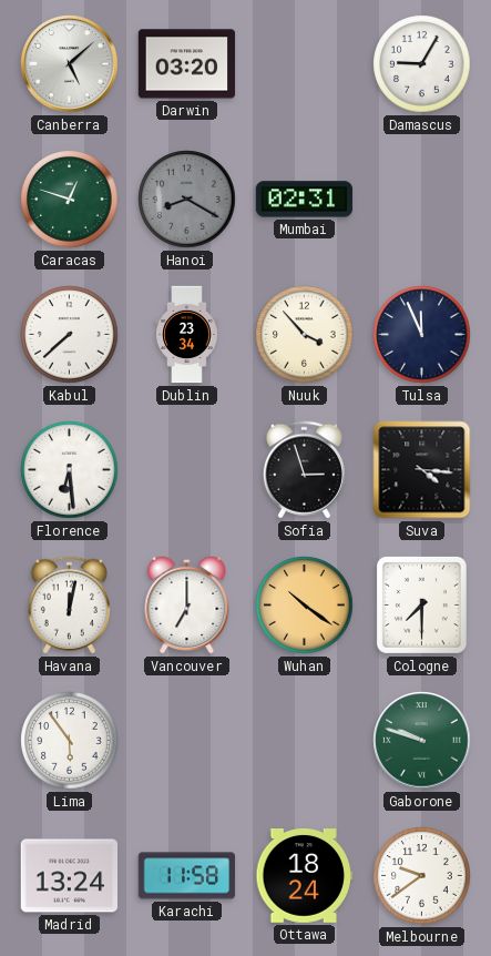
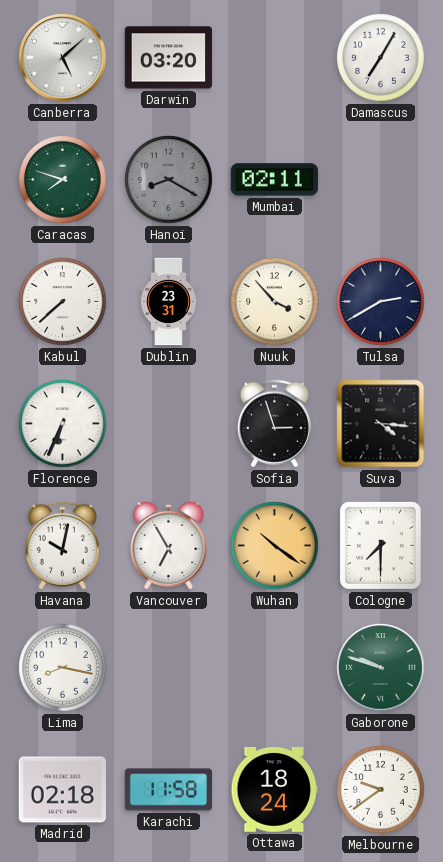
Damascus: 9:05 -> 7:05
Caracas: 12:48 -> 7:48
Mumbai: 02:31 -> 02:11
Dublin: 23:34 -> 23:31
Tulsa: 11:56 -> 2:40
Florence: 6:29 -> 6:34
Havana: 12:02 -> 10:02
Vancouver: 7:00 -> 6:55
Lima: 5:54 -> 8:17
Madrid: 13:24 -> 02:18
